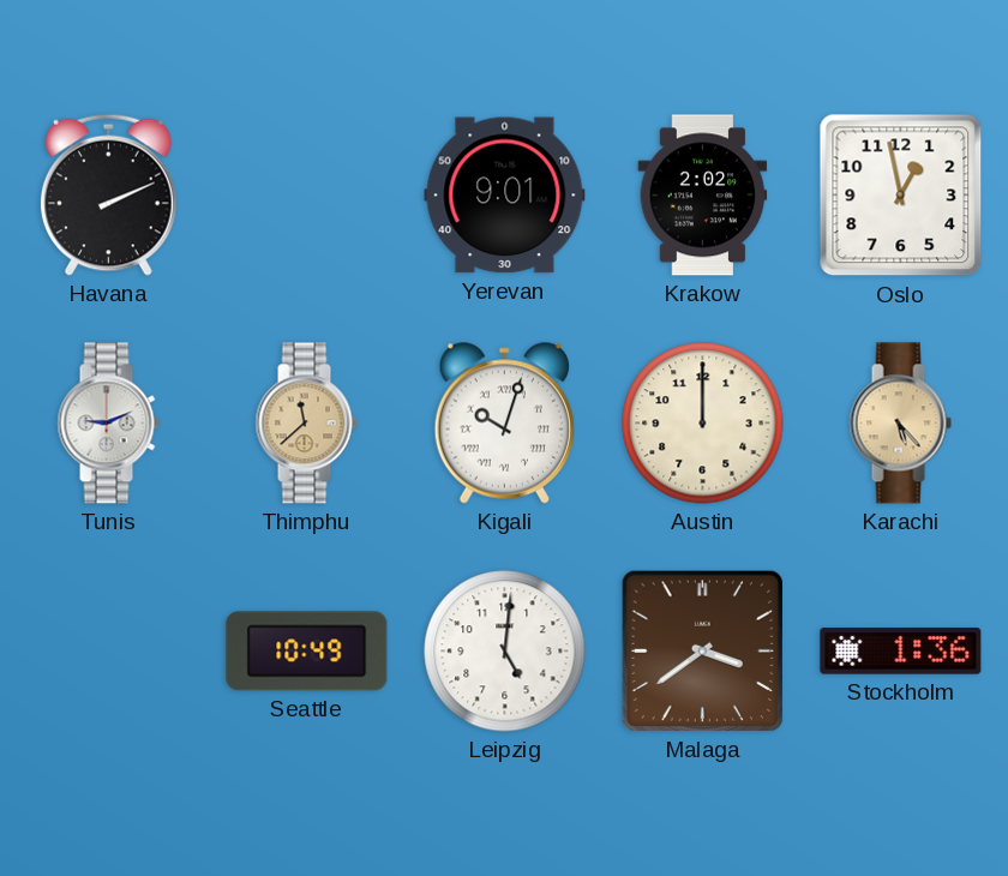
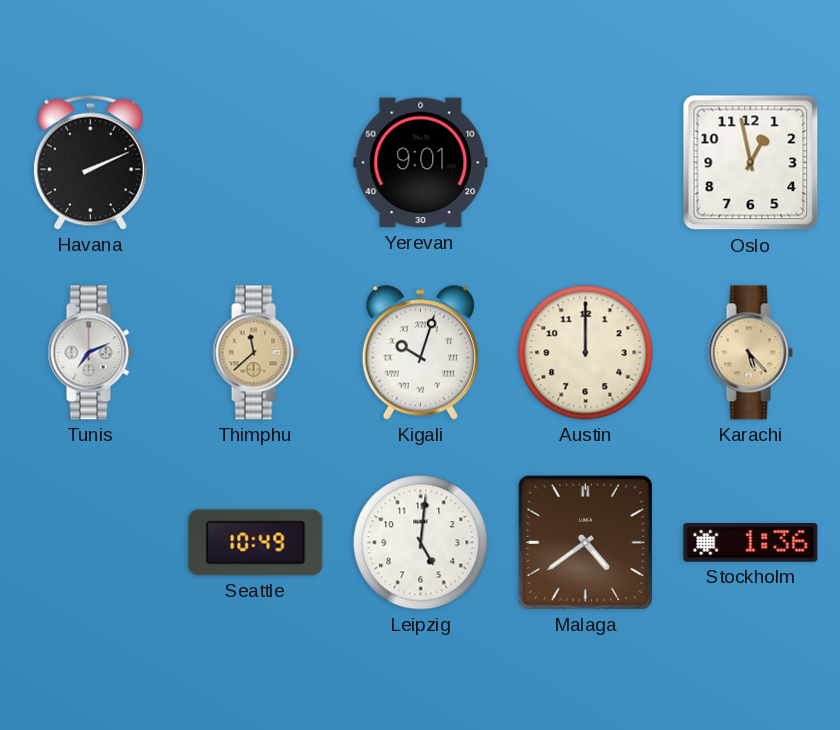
Krakow: 2:02 -> none
Tunis: 9:11 -> 7:11
Malaga: 3:39 -> 4:39
